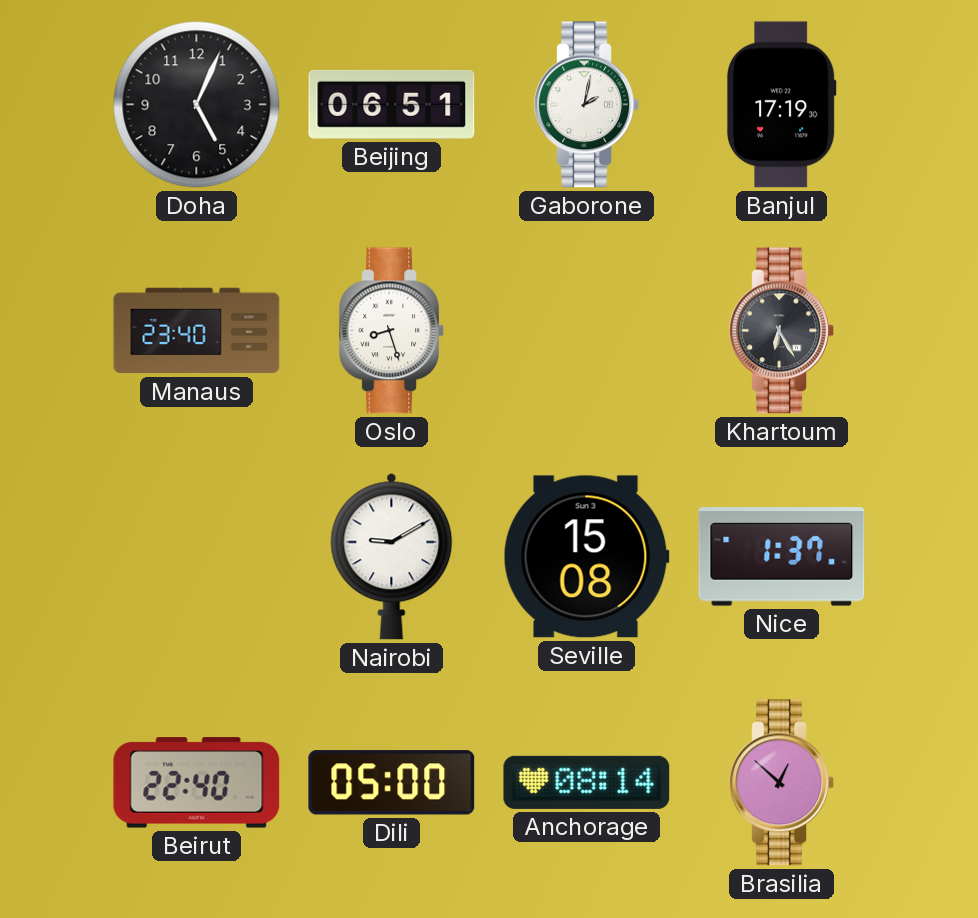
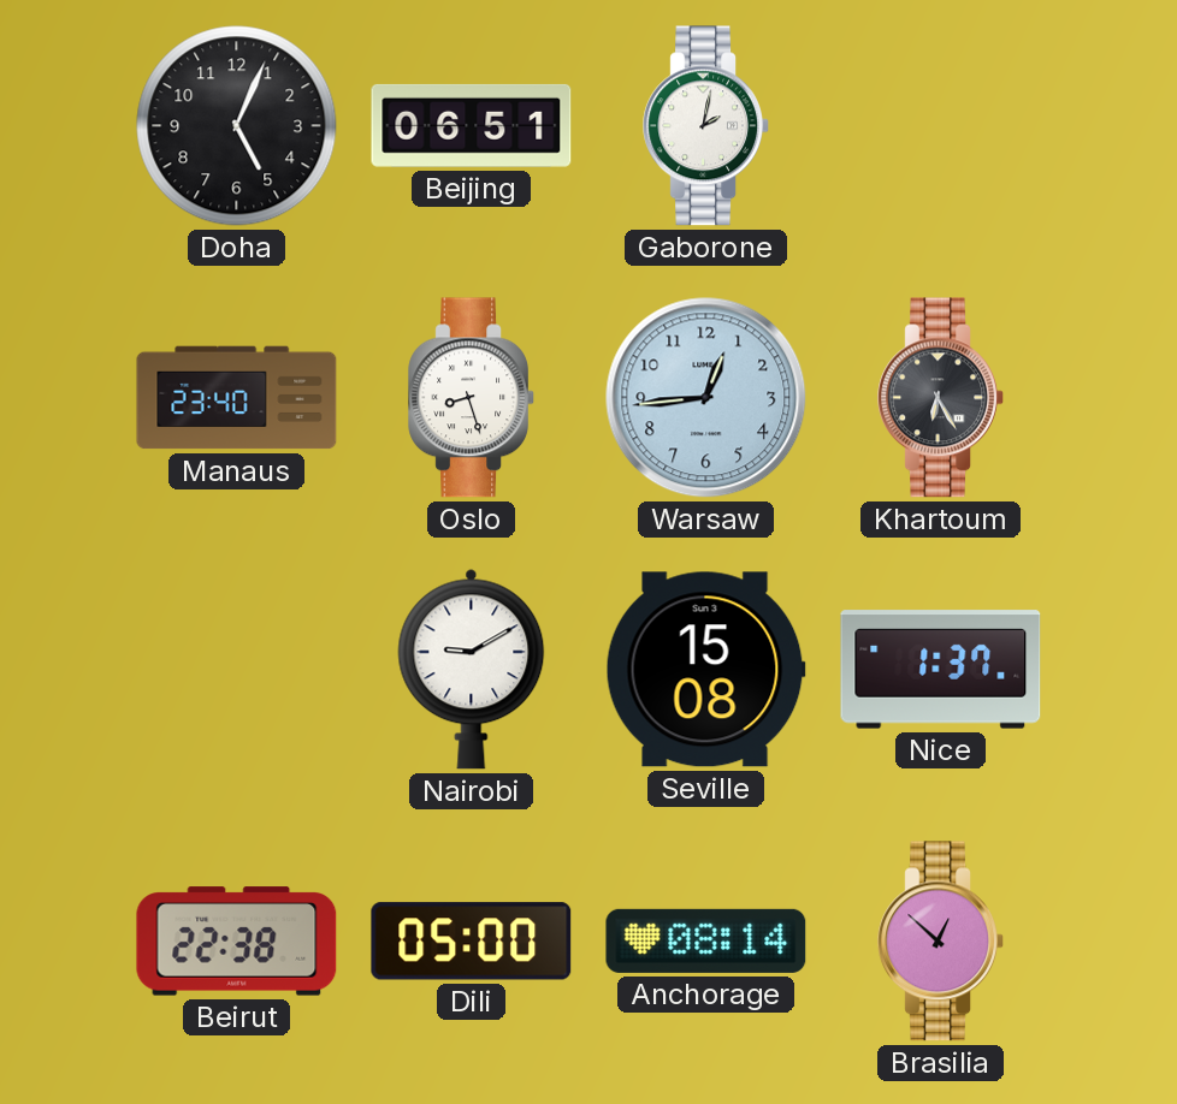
Banjul: 17:19 -> none
Warsaw: none -> 12:44
Beirut: 22:40 -> 22:38
